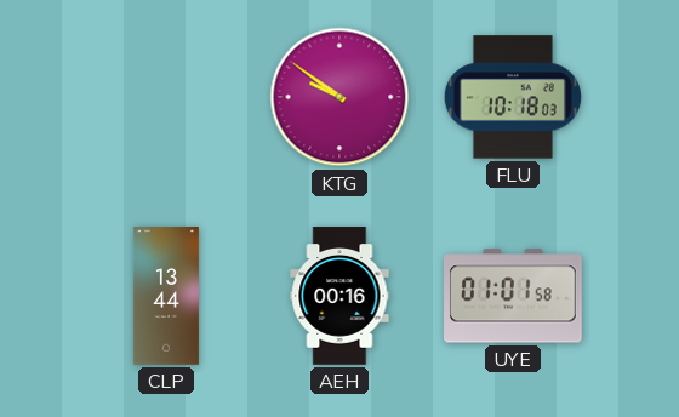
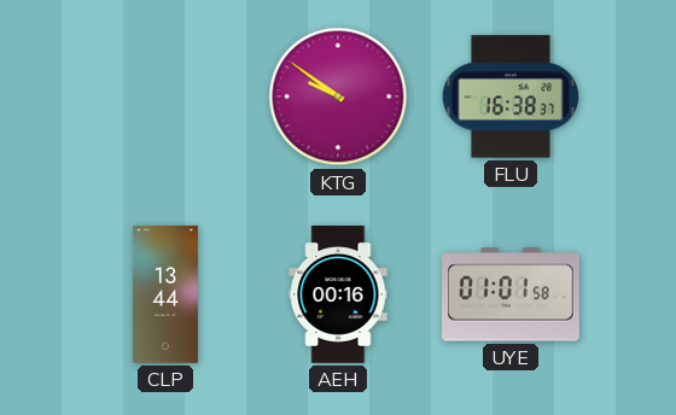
FLU: 10:18 -> 16:38
